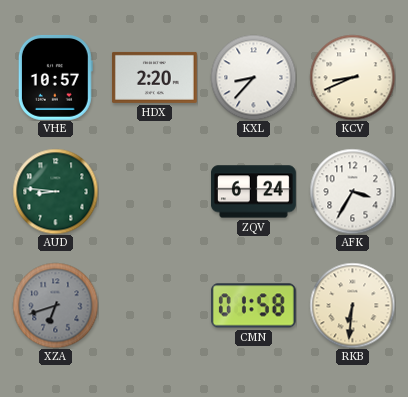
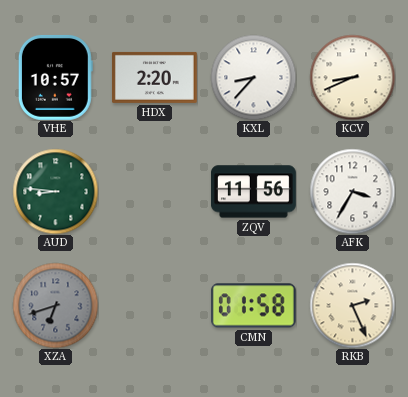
ZQV: 6:24 -> 11:56
RKB: 6:31 -> 2:26
